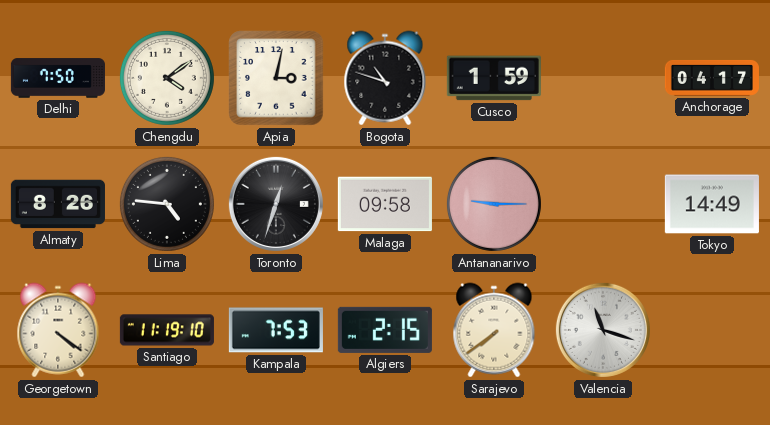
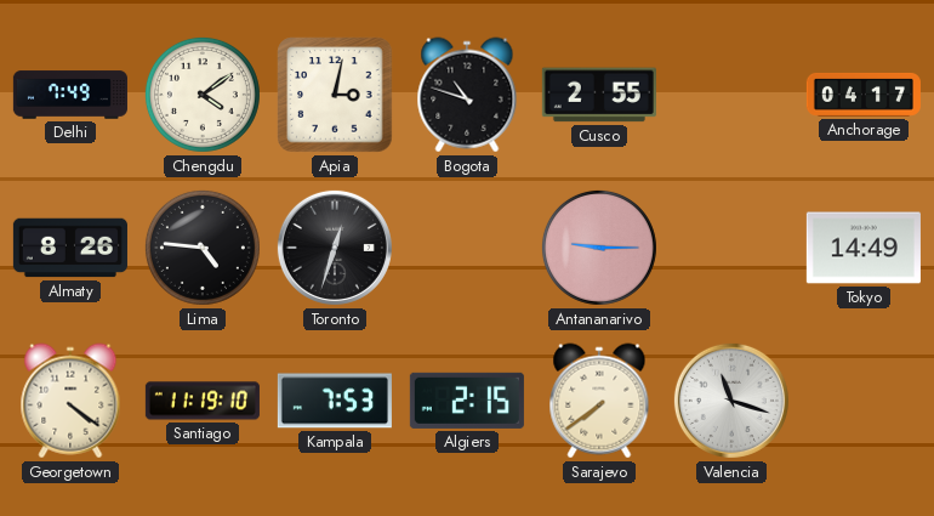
Delhi: 7:50 -> 7:49
Cusco: 1:59 -> 2:55
Malaga: 09:58 -> none
